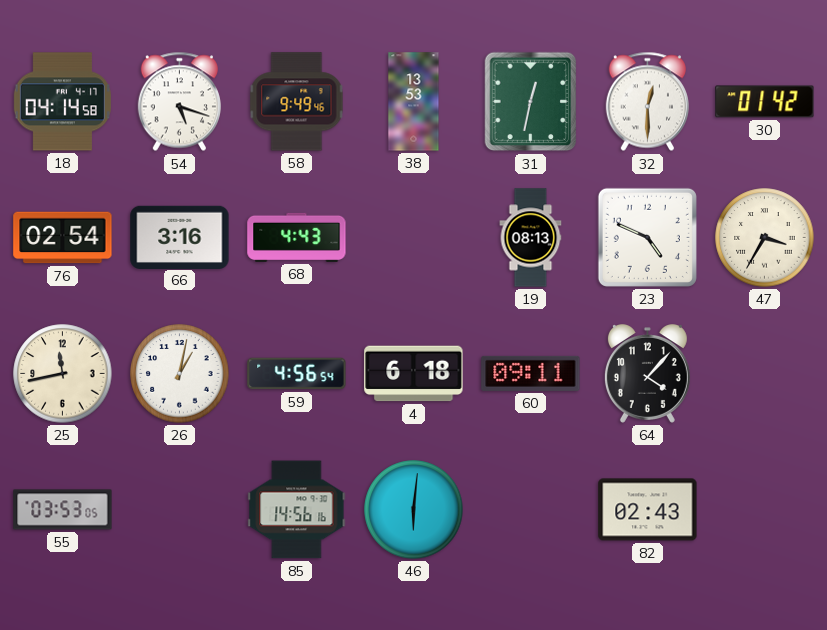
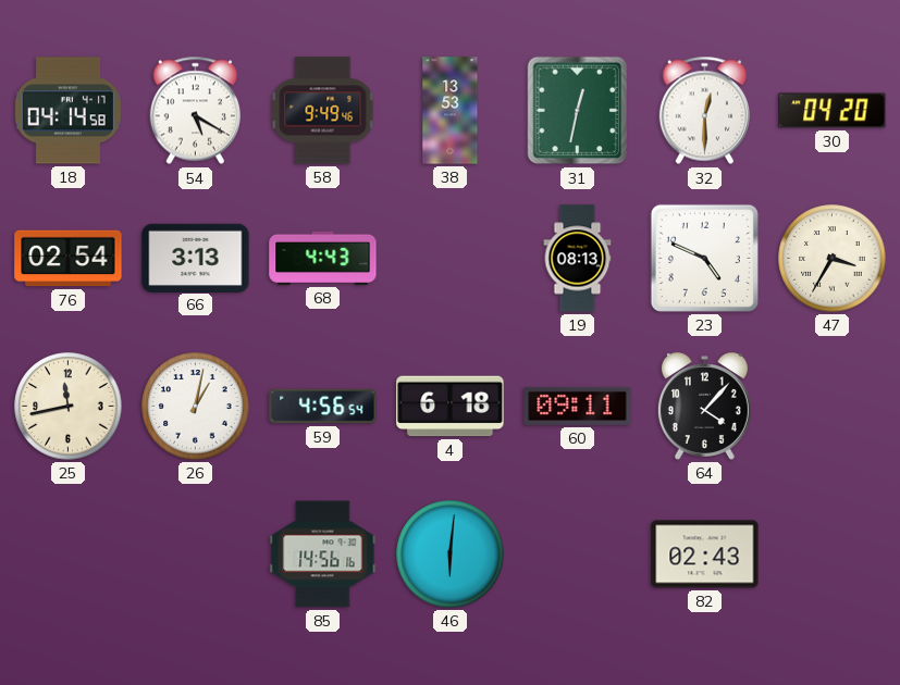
54: 5:18 -> 5:20
30: 01:42 -> 04:20
66: 3:16 -> 3:13
55: 03:53 -> none
